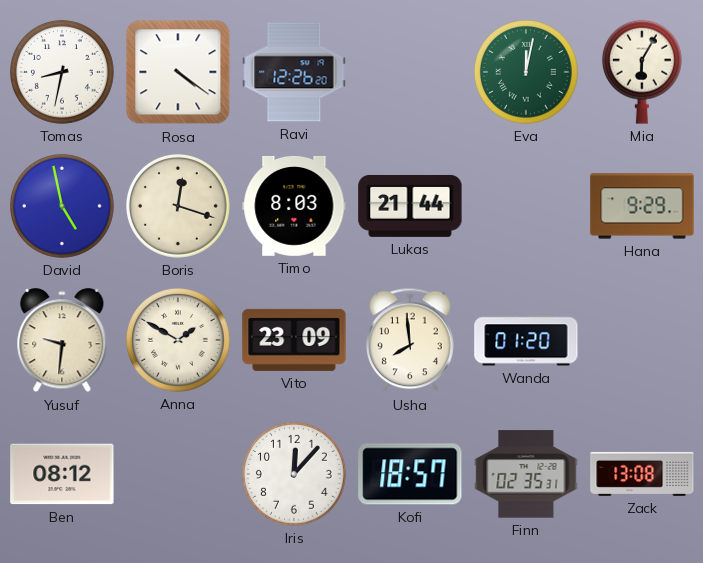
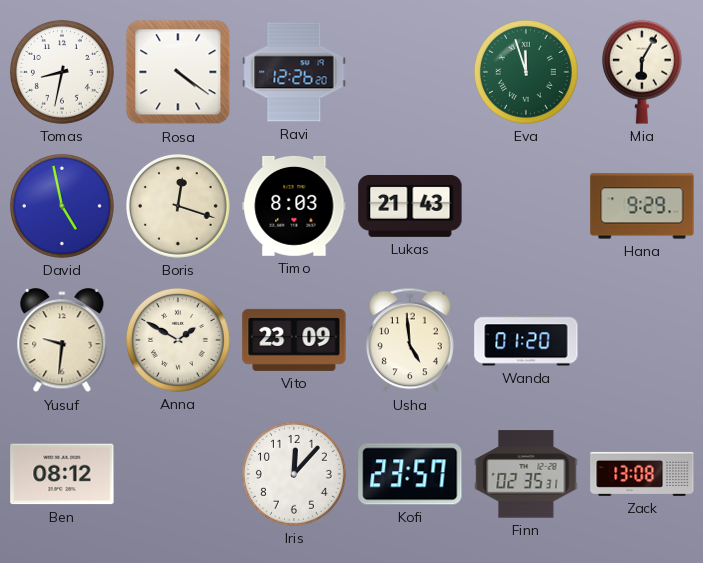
Eva: 12:02 -> 11:57
Lukas: 21:44 -> 21:43
Usha: 7:59 -> 4:59
Kofi: 18:57 -> 23:57
